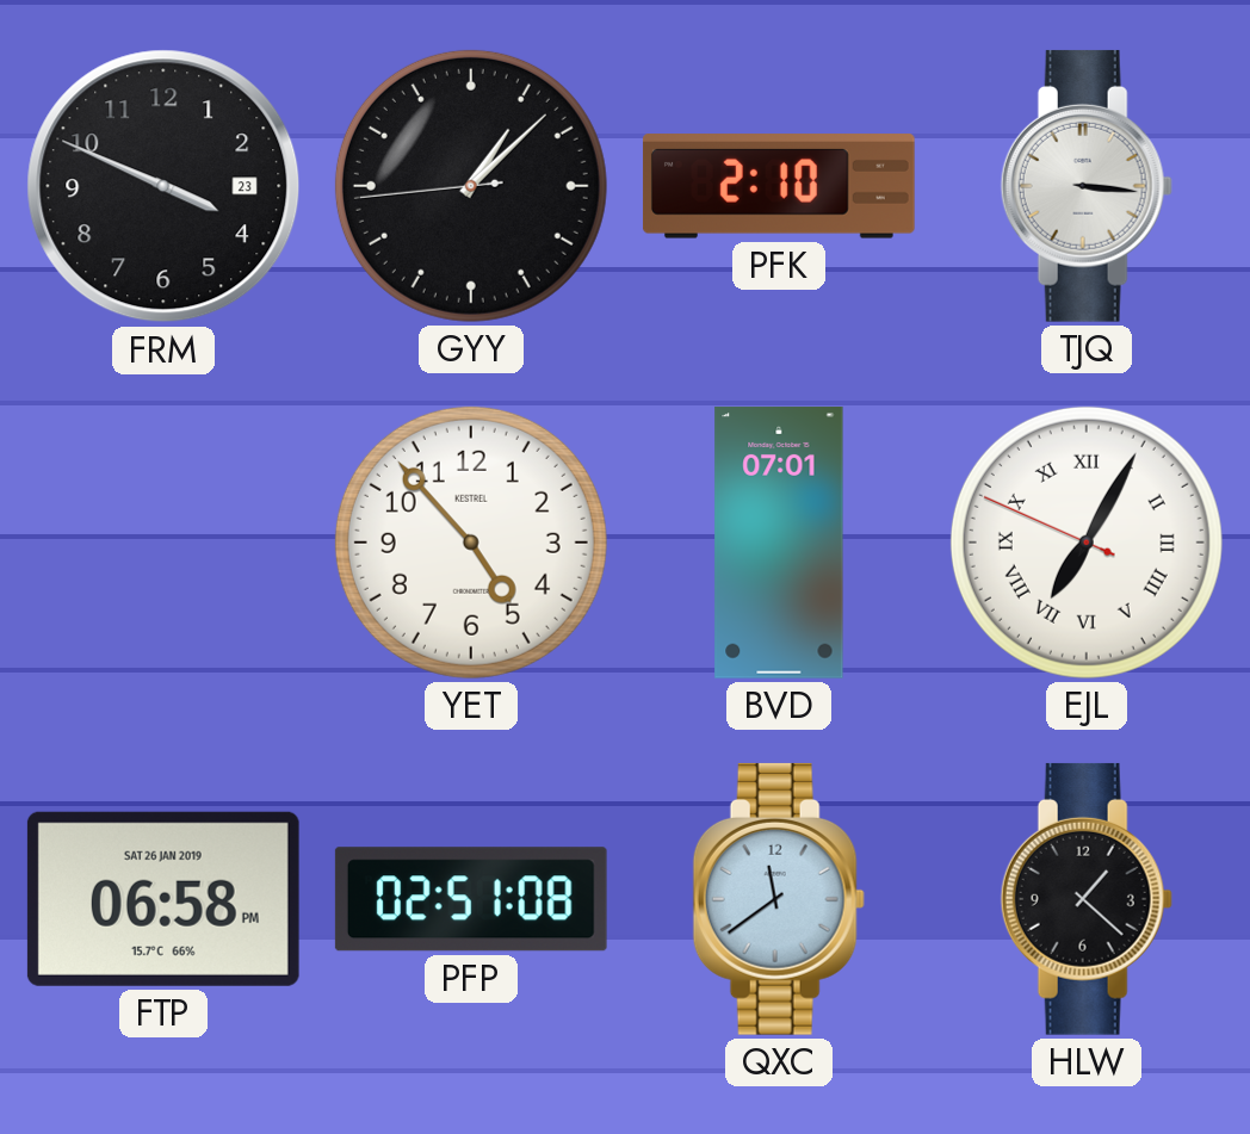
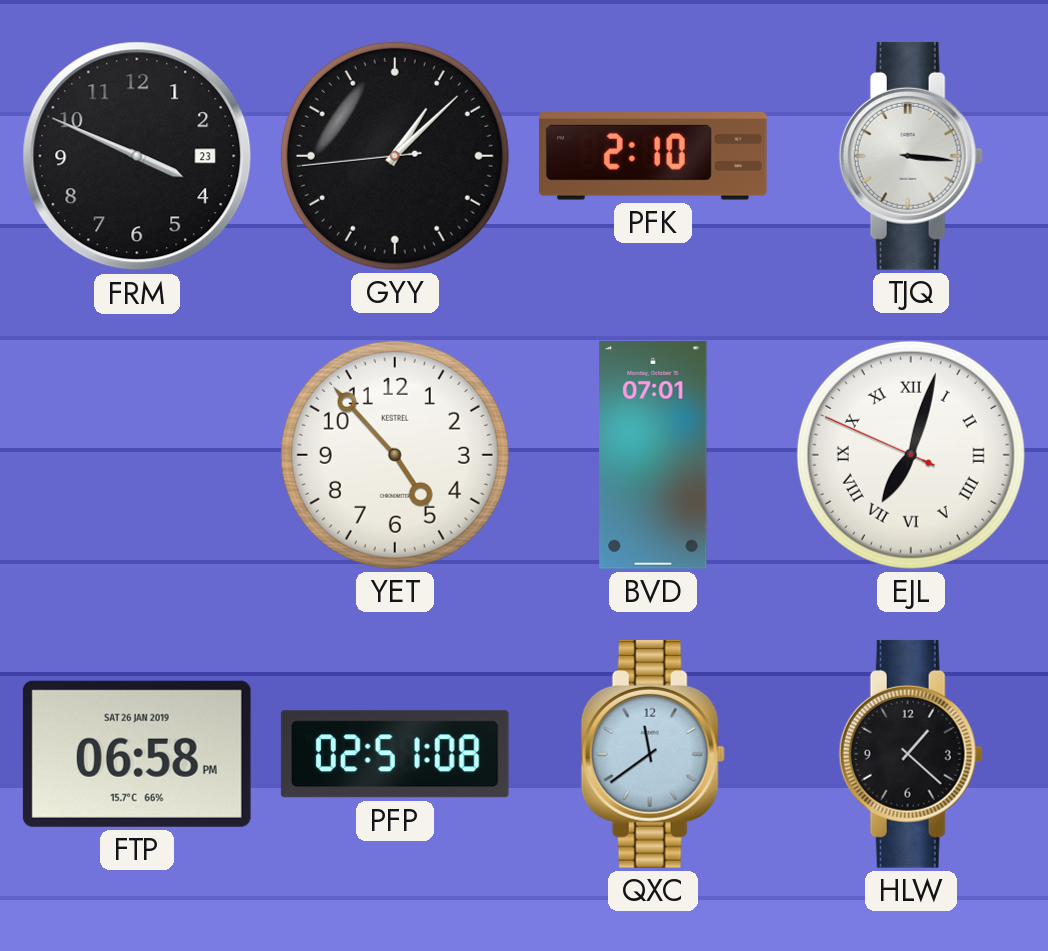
EJL: 7:04 -> 7:02
